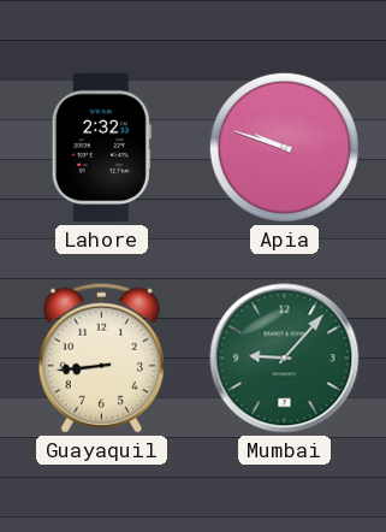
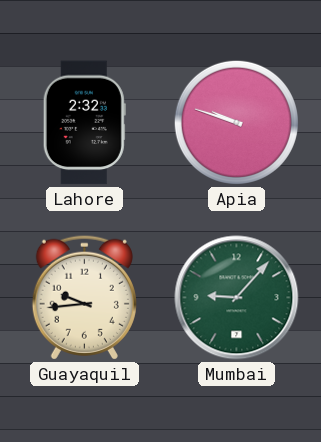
Guayaquil: 8:44 -> 9:44
